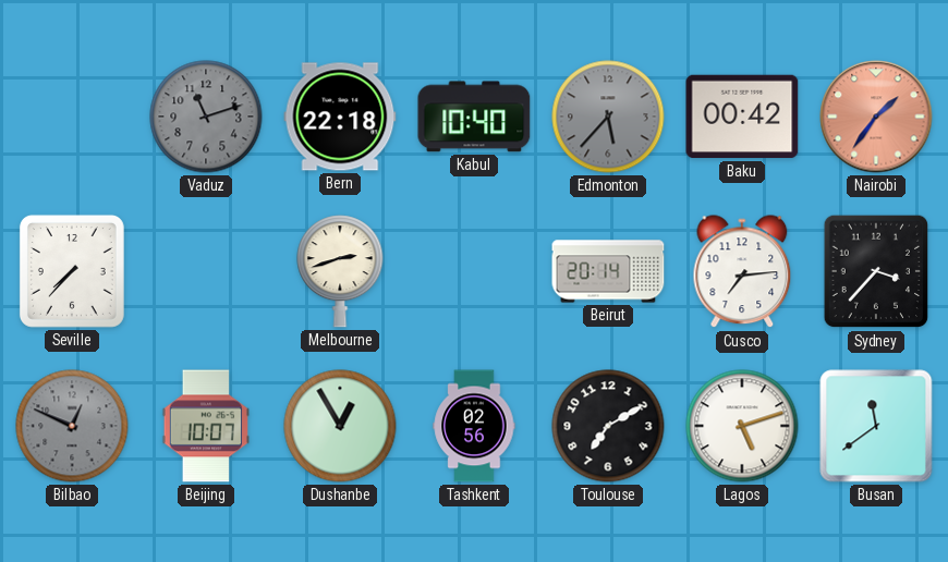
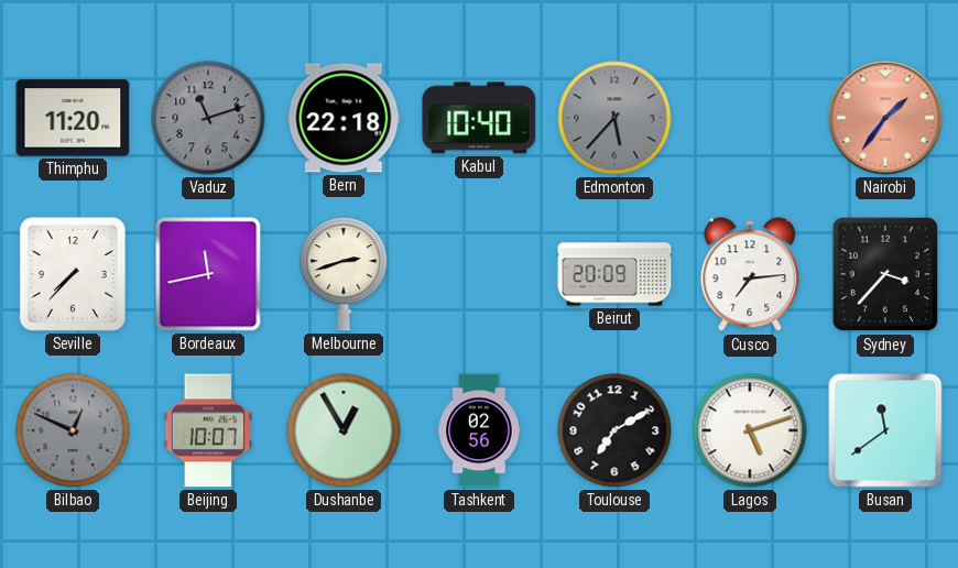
Thimphu: none -> 11:20
Baku: 00:42 -> none
Bordeaux: none -> 11:43
Beirut: 20:14 -> 20:09
